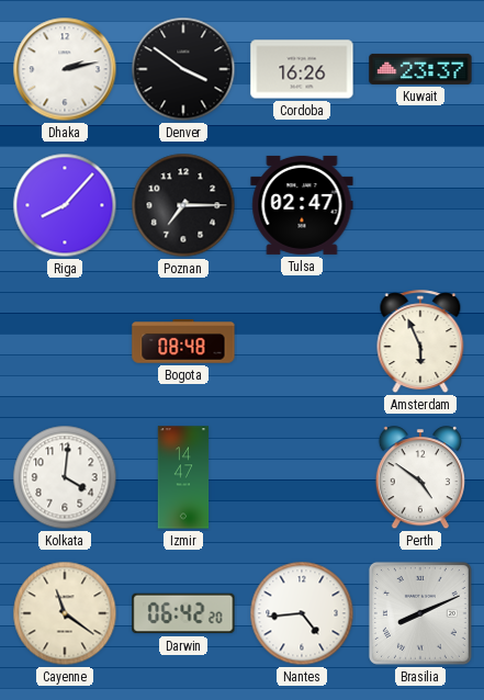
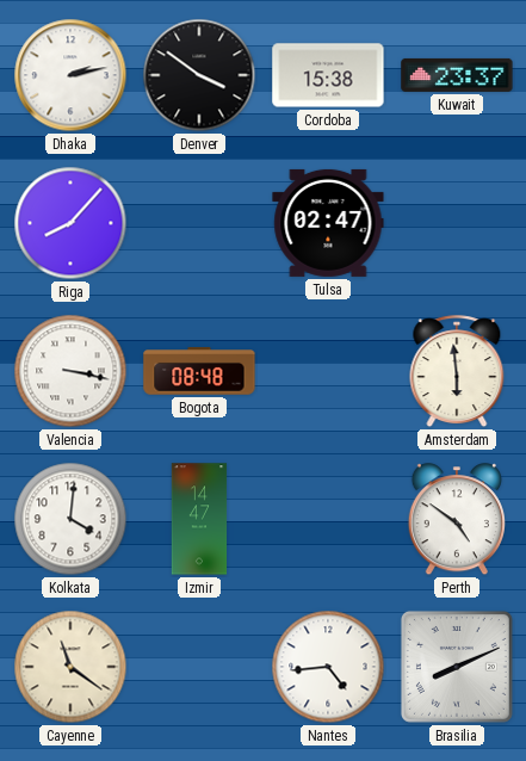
Cordoba: 16:26 -> 15:38
Poznan: 7:15 -> none
Valencia: none -> 3:17
Amsterdam: 5:56 -> 5:59
Darwin: 06:42 -> none
